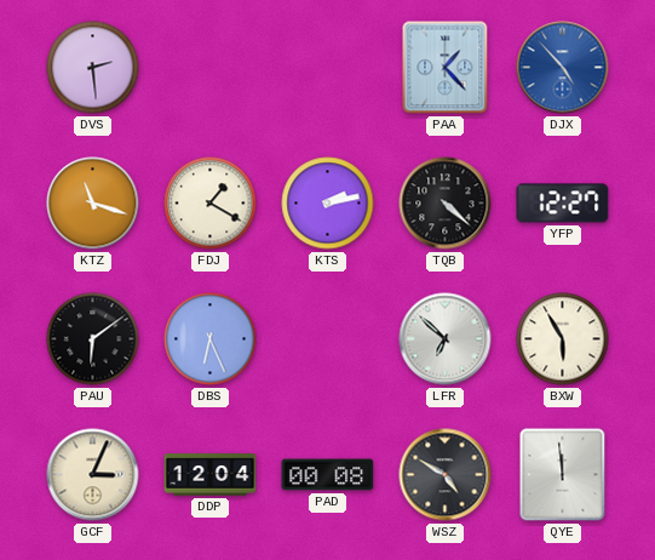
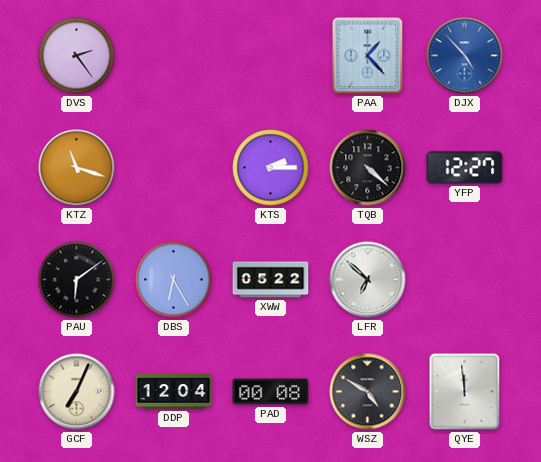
DVS: 2:29 -> 2:24
FDJ: 1:20 -> none
KTS: 2:13 -> 2:15
DBS: 6:26 -> 6:25
XWW: none -> 05:22
BXW: 5:55 -> none
GCF: 3:04 -> 7:04
